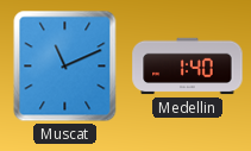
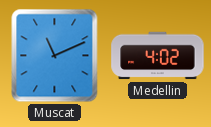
Medellin: 1:40 -> 4:02
